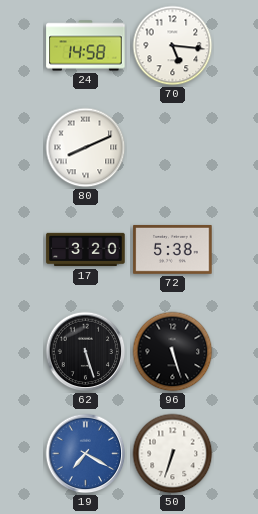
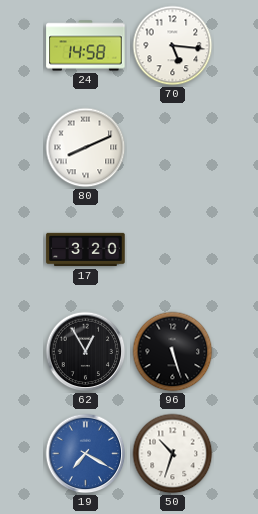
72: 5:38 -> none
62: 5:27 -> 12:55
50: 6:33 -> 10:33
